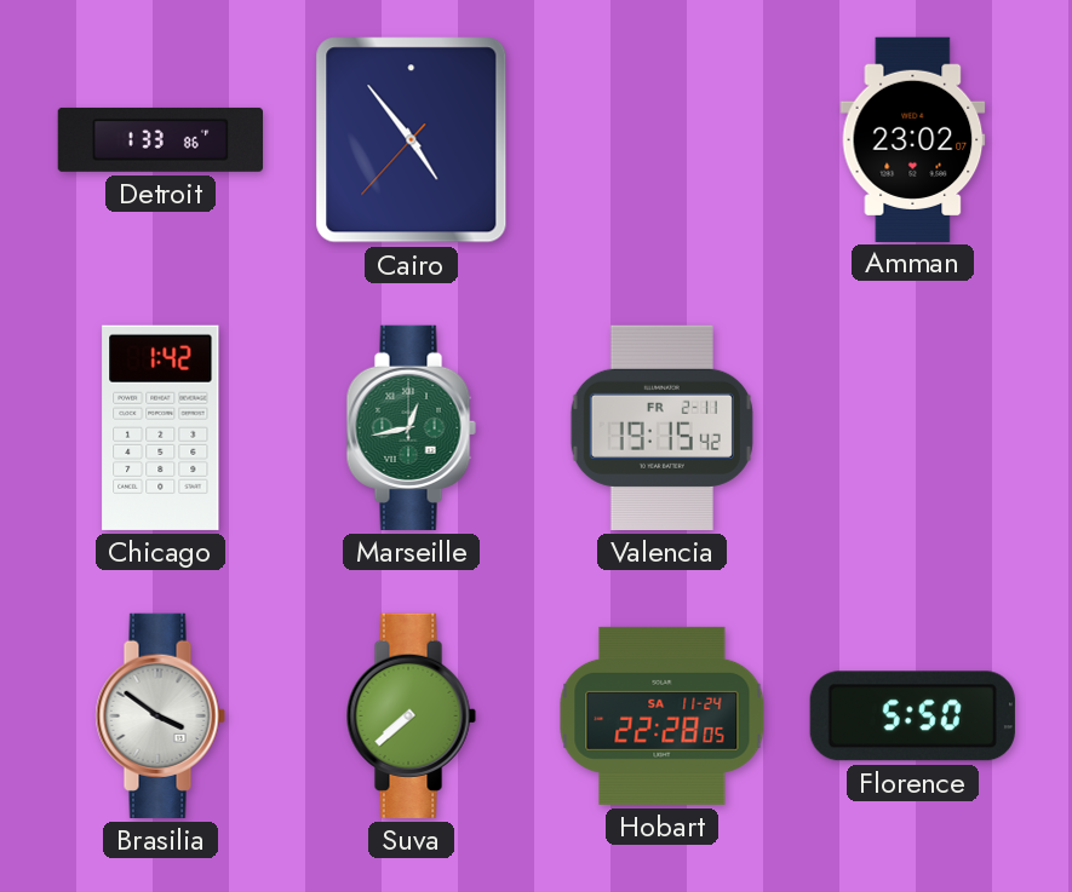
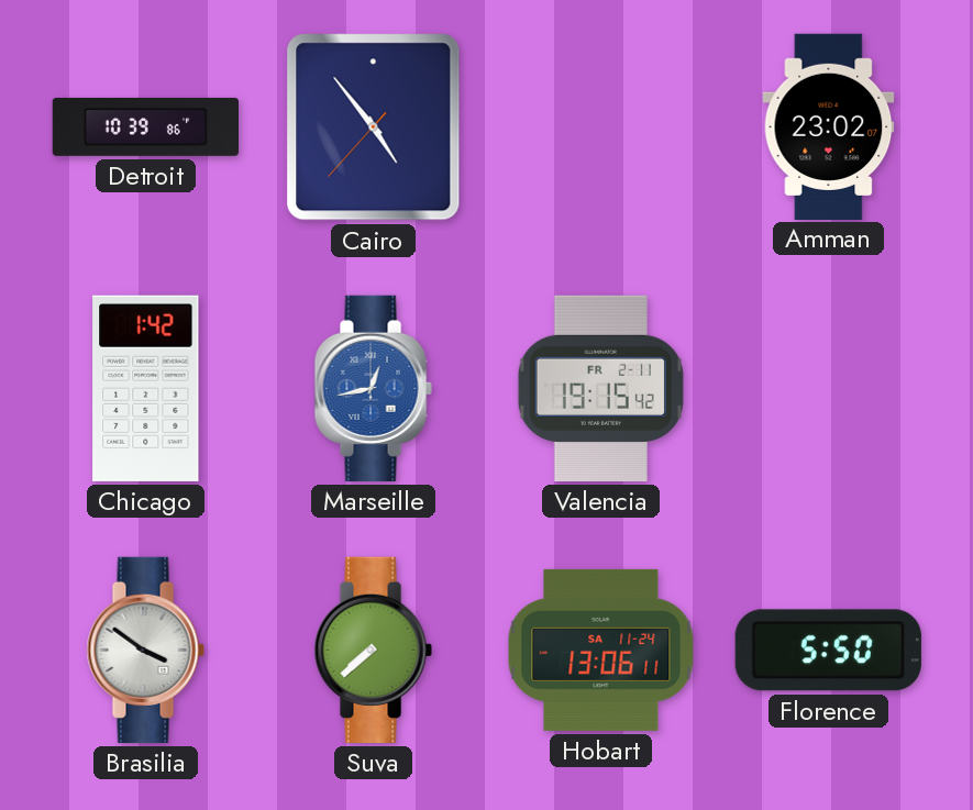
Detroit: 1:33 -> 10:39
Marseille dial: green -> blue
Hobart: 22:28 -> 13:06
